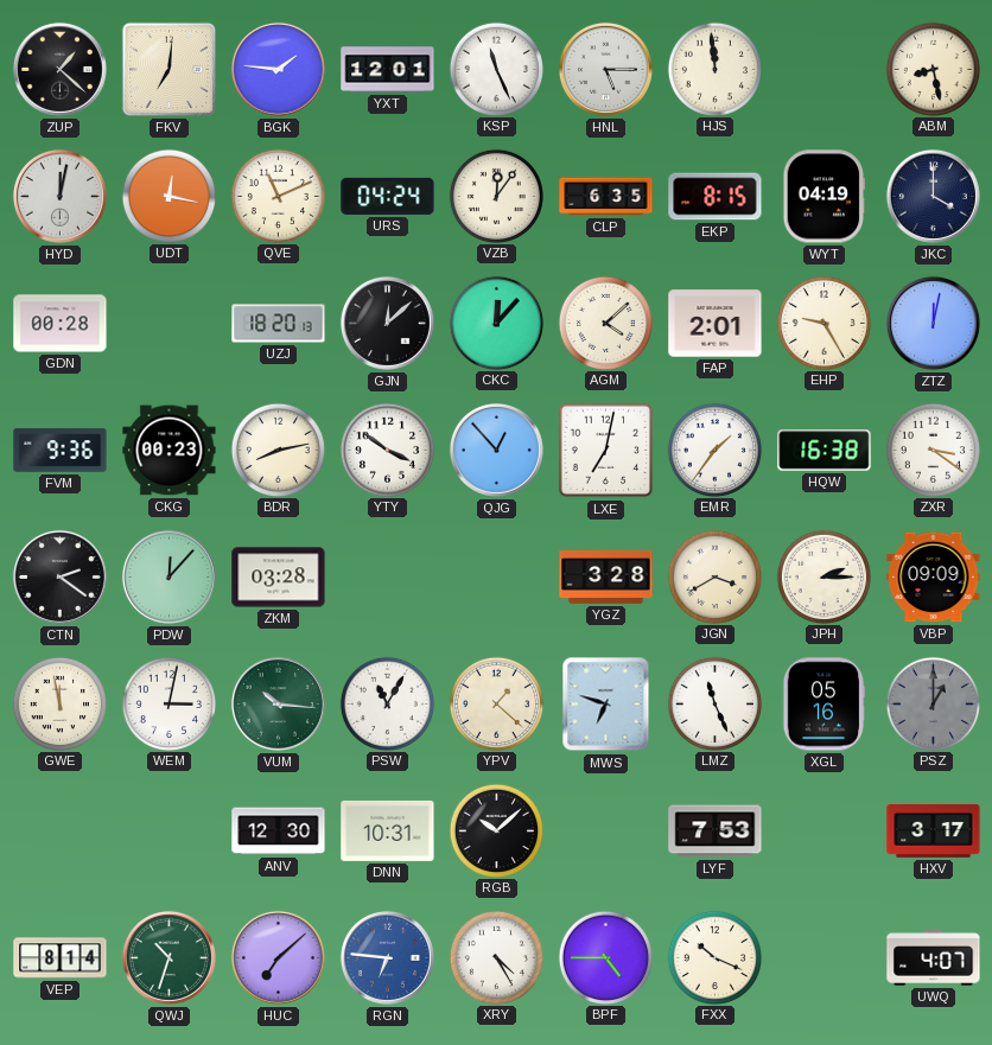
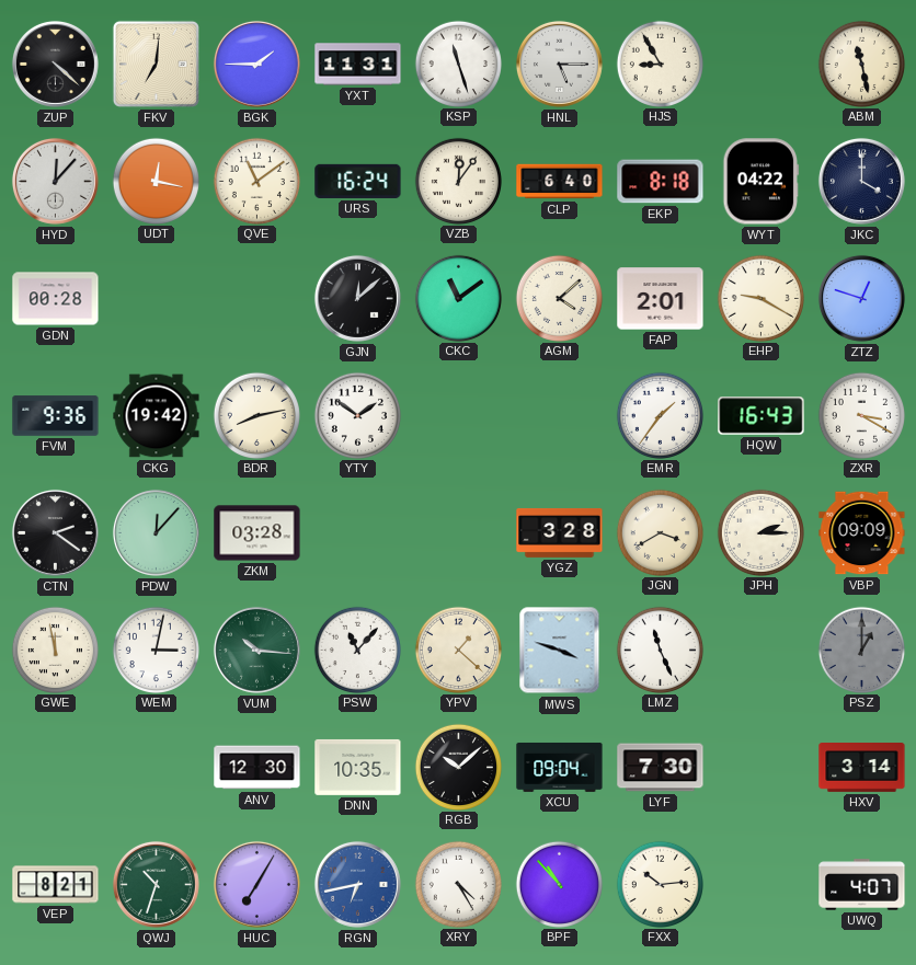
ZUP: 1:22 -> 4:22
BGK: 1:46 -> 1:45
YXT: 12:01 -> 11:31
KSP: 11:26 -> 11:27
HJS: 11:59 -> 8:55
ABM: 8:28 -> 11:28
HYD: 12:02 -> 12:07
QVE: 11:11 -> 11:09
URS: 04:24 -> 16:24
CLP: 6:35 -> 6:40
EKP: 8:15 -> 8:18
WYT: 04:19 -> 04:22
UZJ: 18:20 -> none
CKC: 12:07 -> 11:09
EHP: 9:25 -> 9:20
ZTZ: 12:02 -> 12:48
CKG: 00:23 -> 19:42
YTY: 3:51 -> 1:51
QJG: 12:53 -> none
LXE: 7:02 -> none
HQW: 16:38 -> 16:43
ZXR: 3:21 -> 3:20
PSW: 11:05 -> 11:07
MWS: 6:48 -> 3:48
XGL: 05:16 -> none
DNN: 10:31 -> 10:35
XCU: none -> 09:04
LYF: 7:53 -> 7:30
HXV: 3:17 -> 3:14
VEP: 8:14 -> 8:21
HUC: 7:08 -> 7:05
RGN: 6:46 -> 6:43
BPF: 4:45 -> 10:53
FXX: 10:19 -> 10:14
